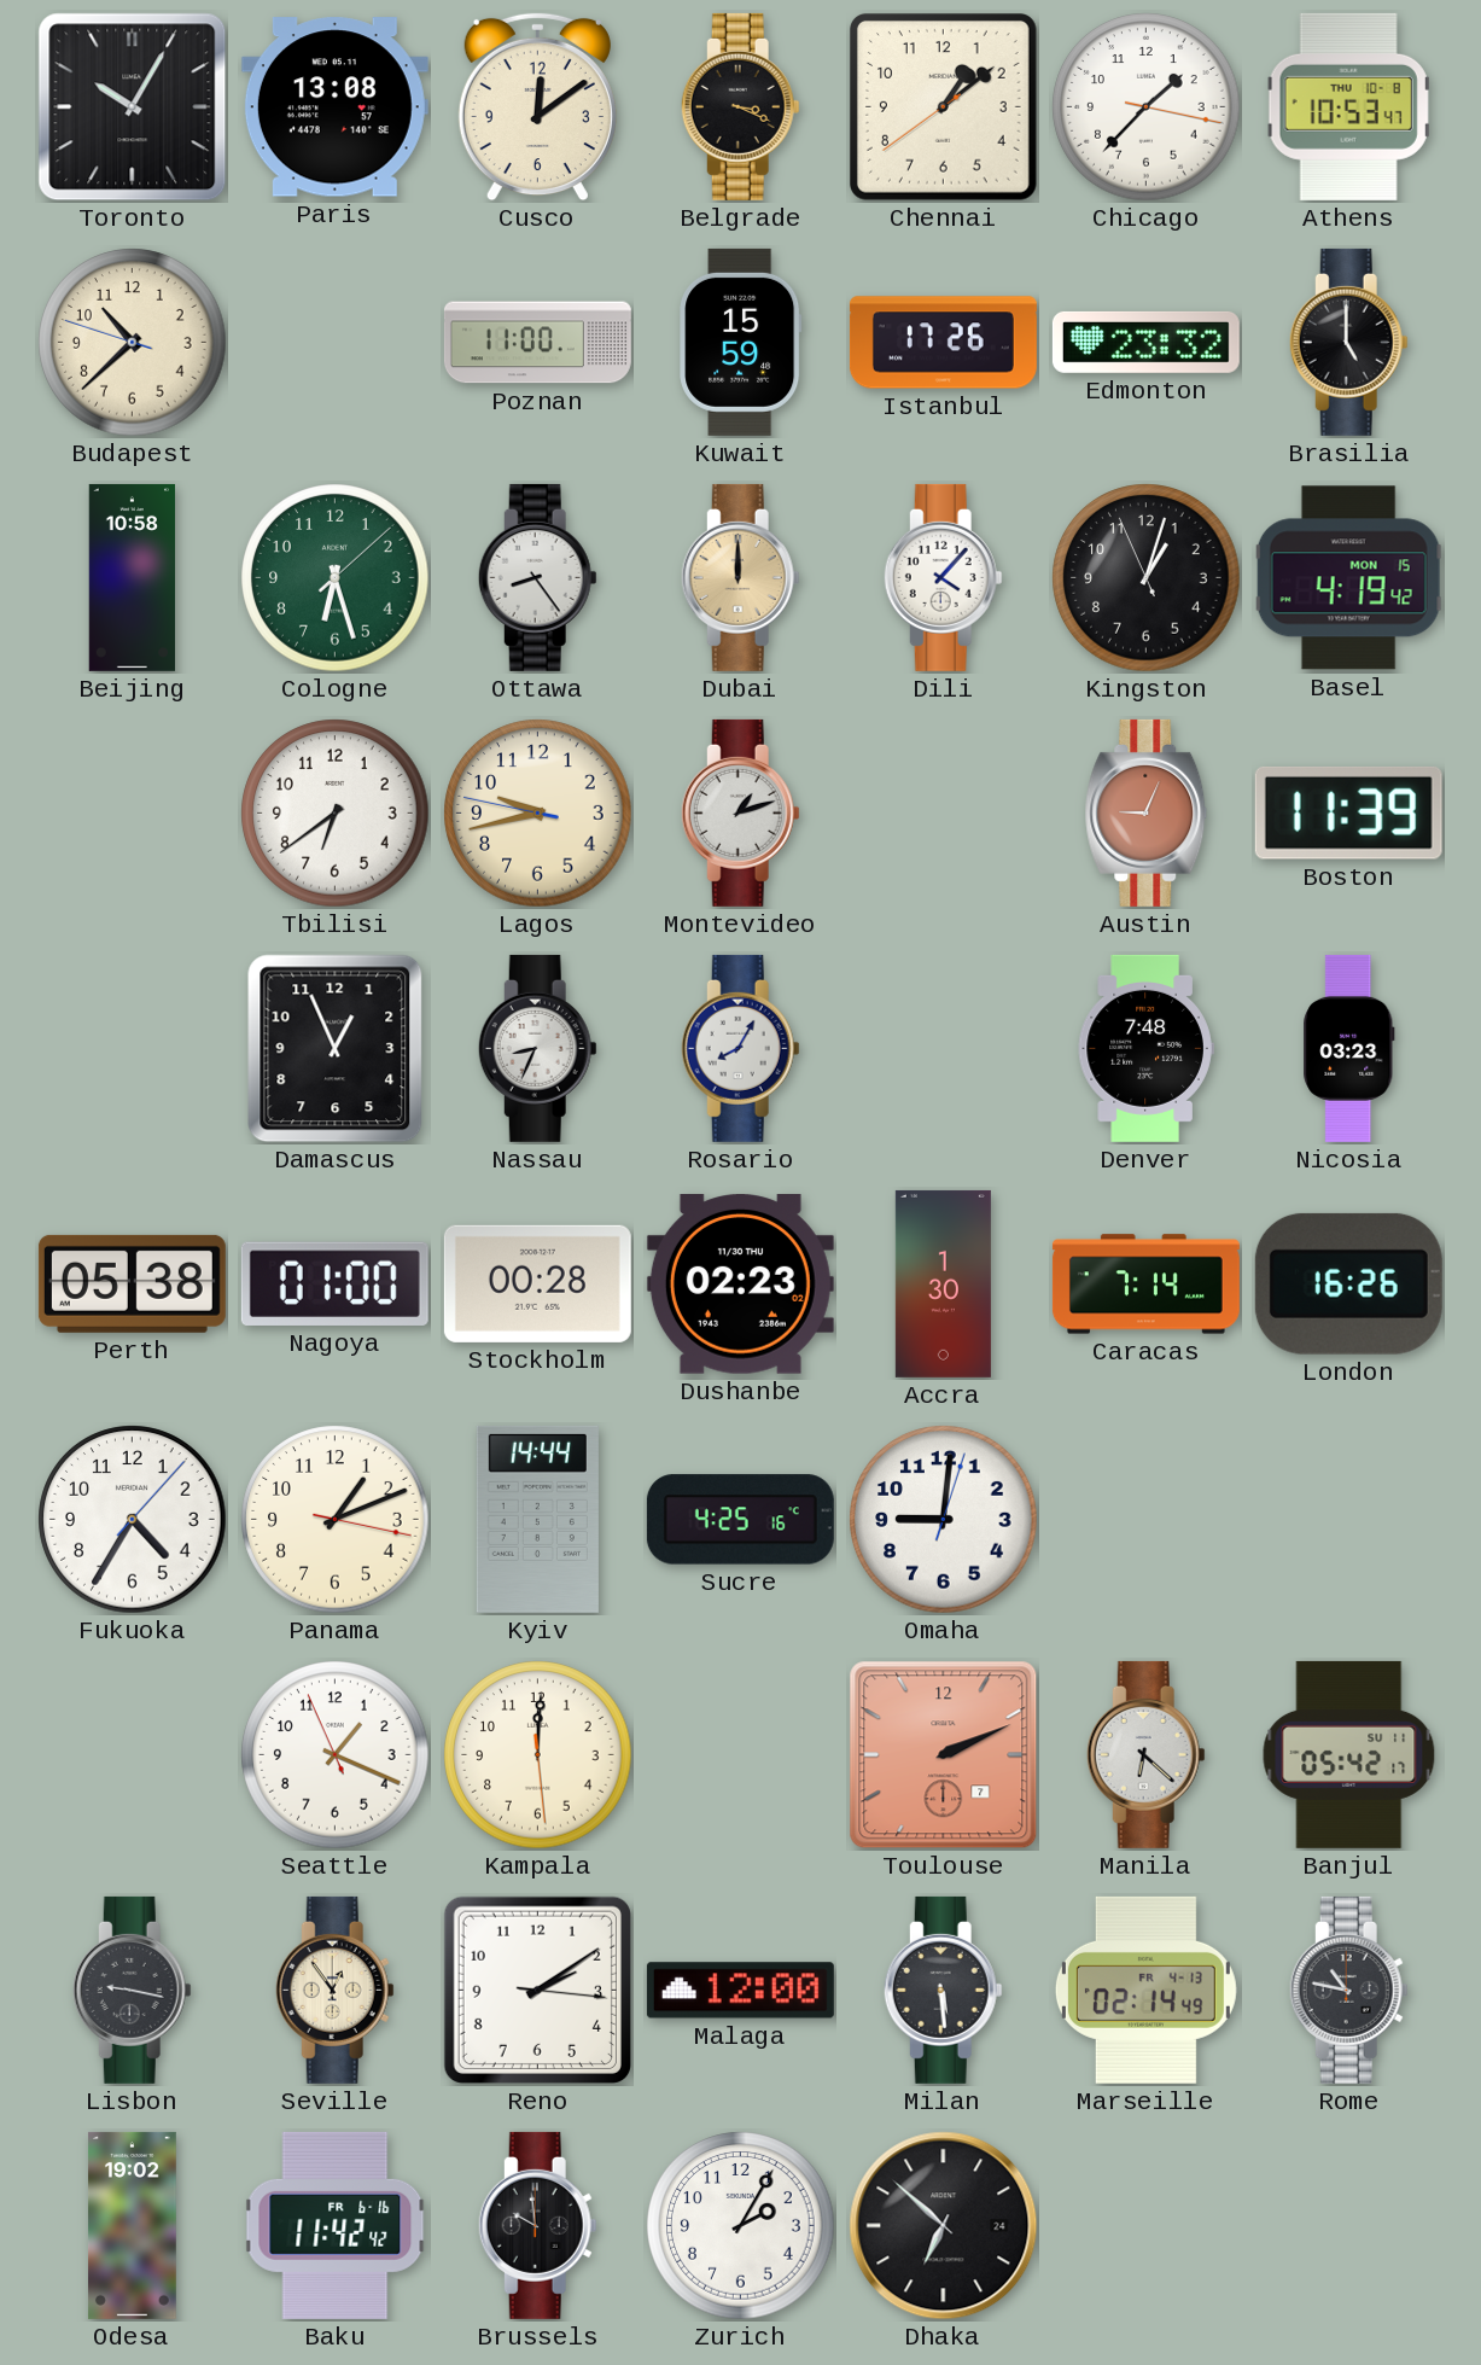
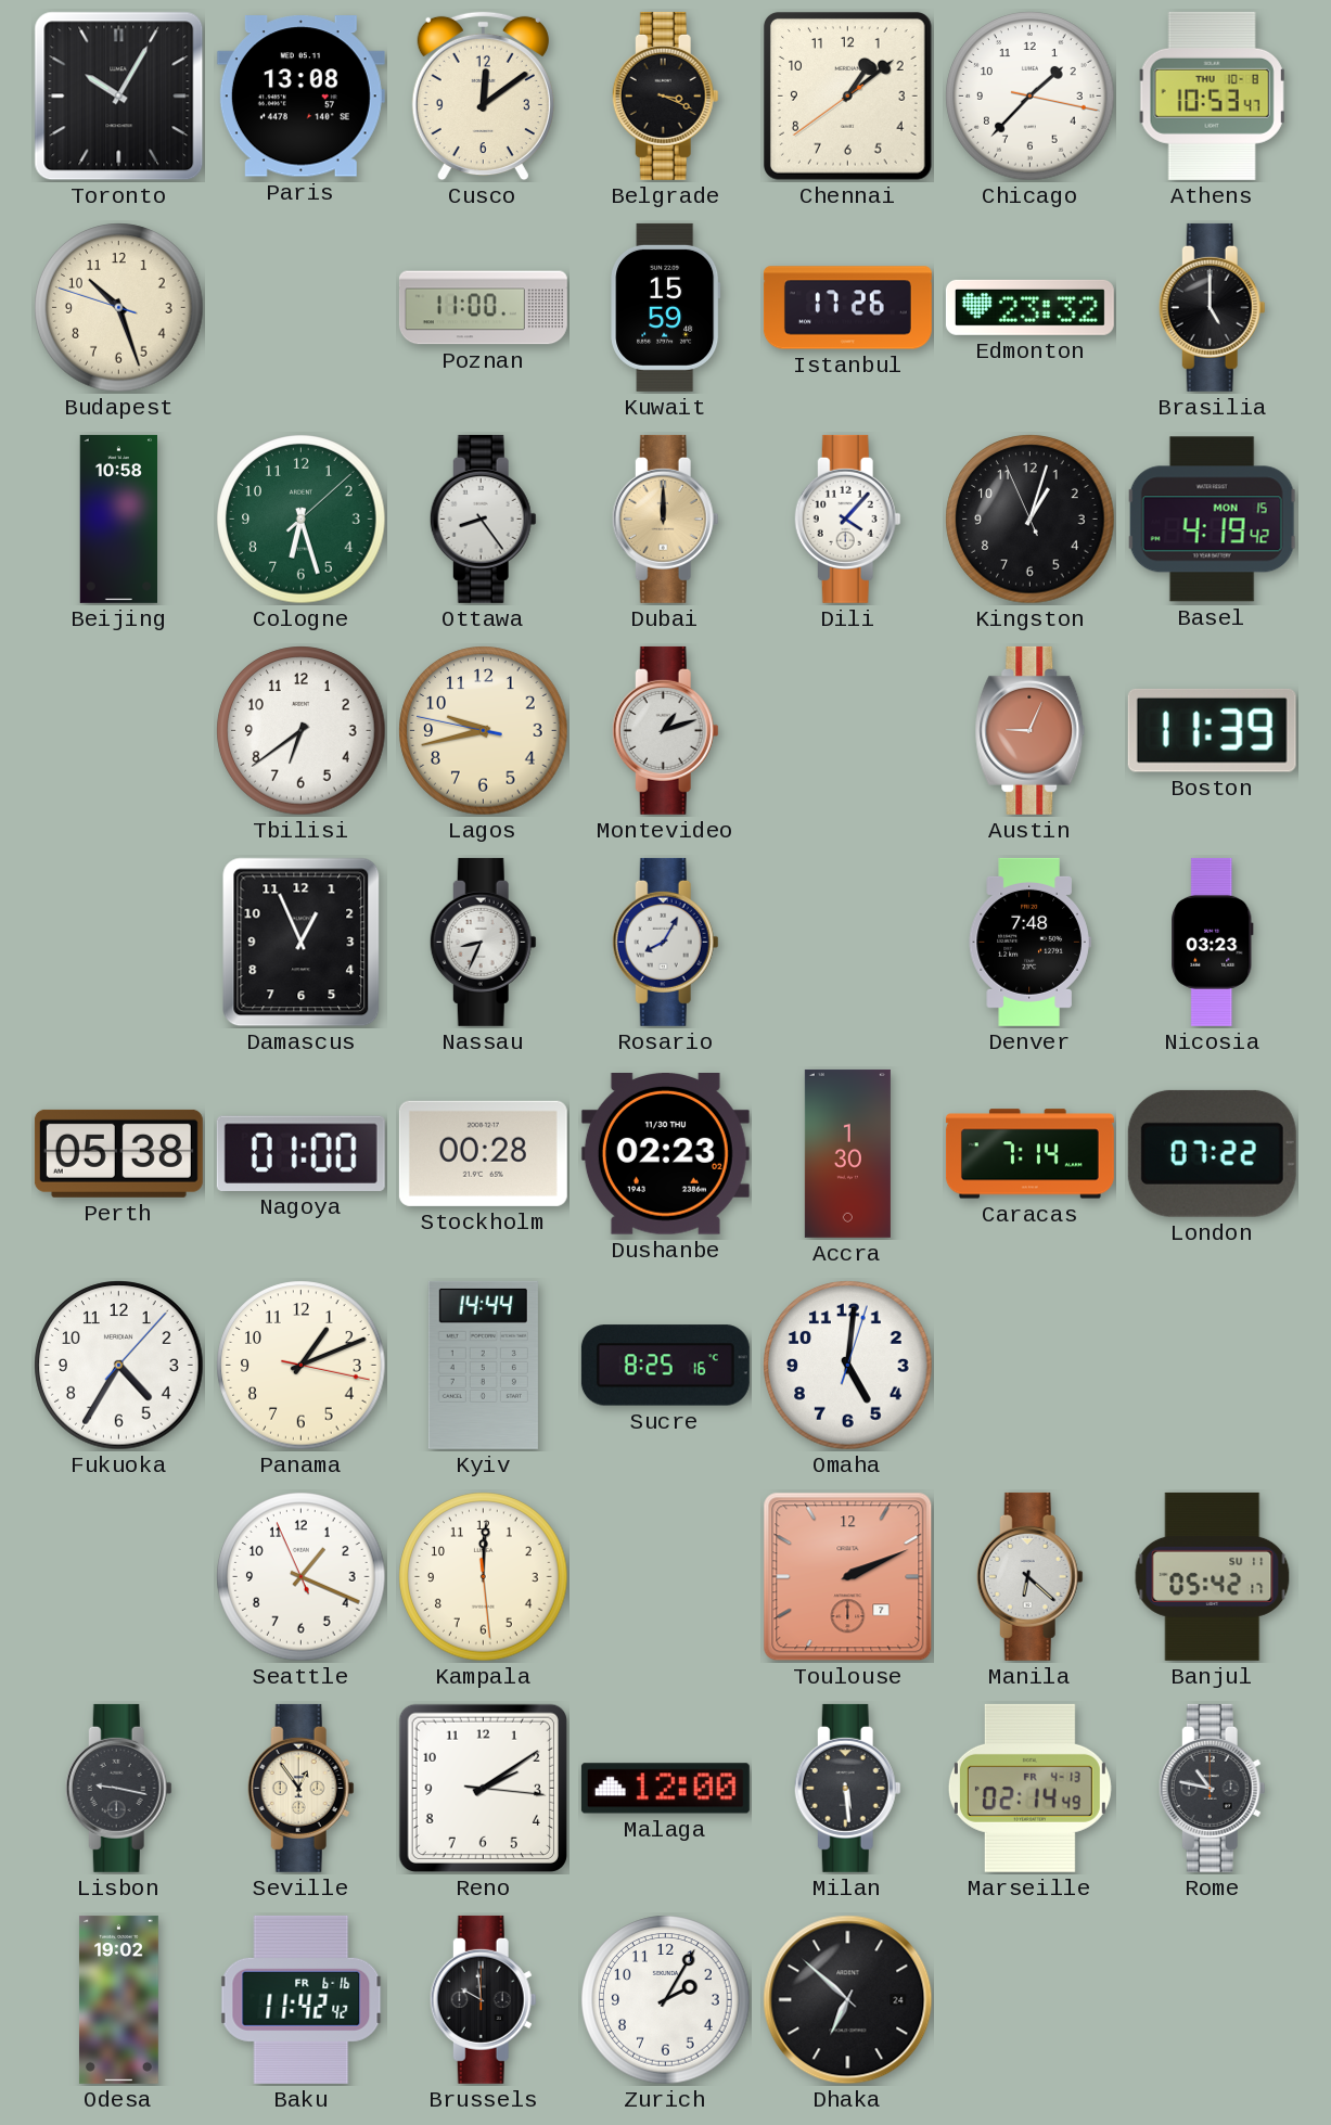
Budapest: 10:37 -> 10:26
London: 16:26 -> 07:22
Sucre: 4:25 -> 8:25
Omaha: 9:01 -> 5:01
